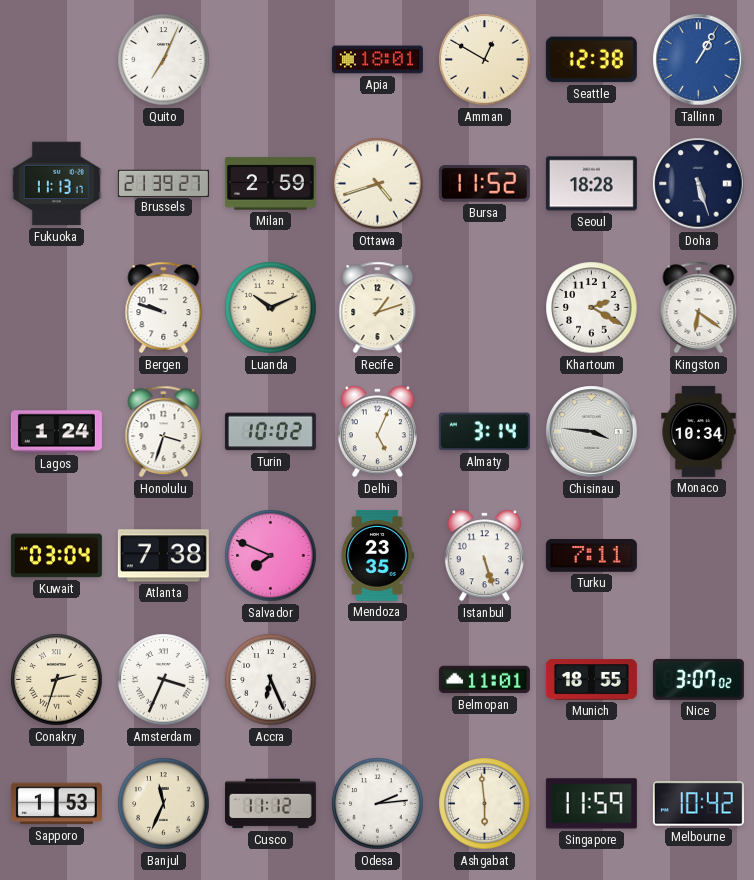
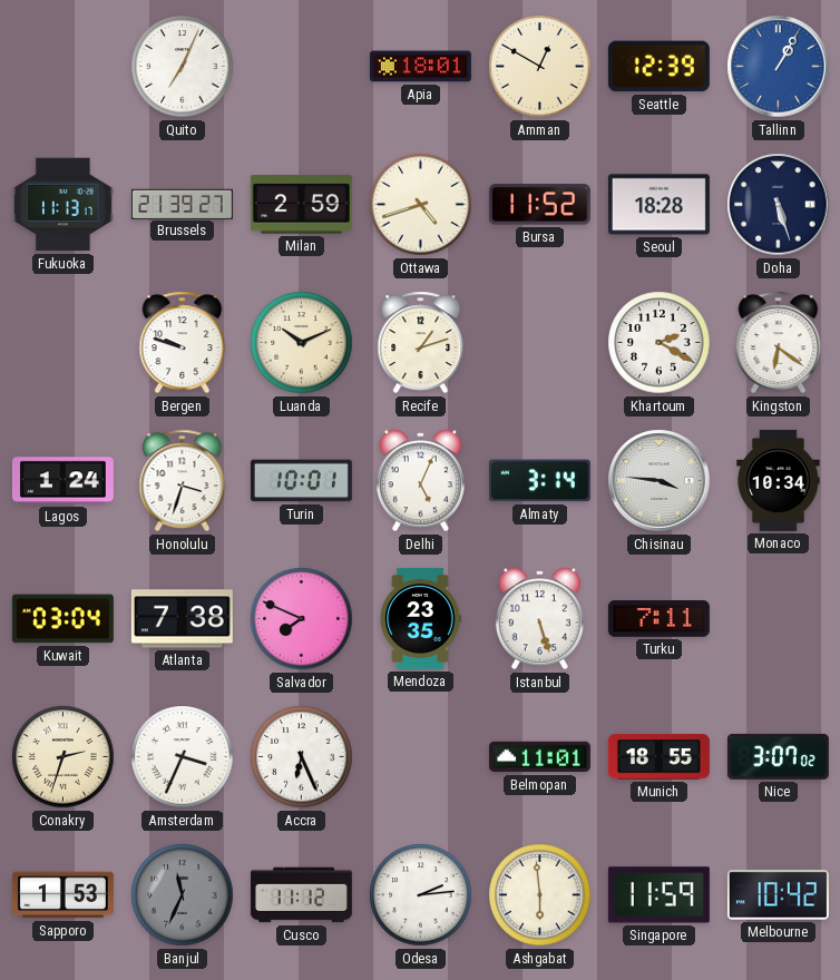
Seattle: 12:38 -> 12:39
Turin: 10:02 -> 10:01
Banjul dial: cream -> grey
